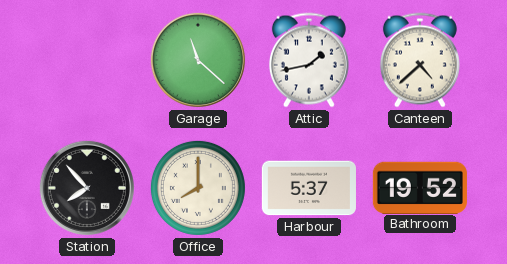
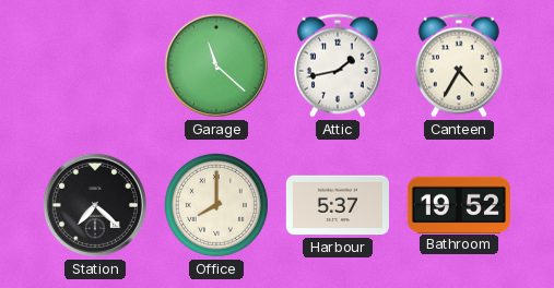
Canteen: 4:38 -> 4:35
Station: 7:53 -> 7:22
